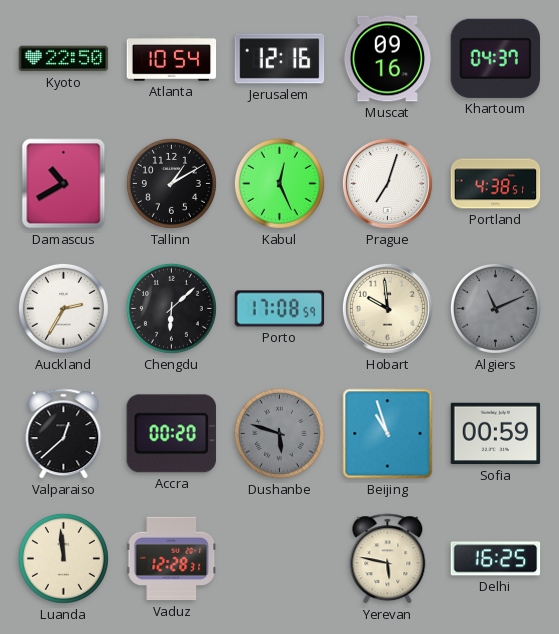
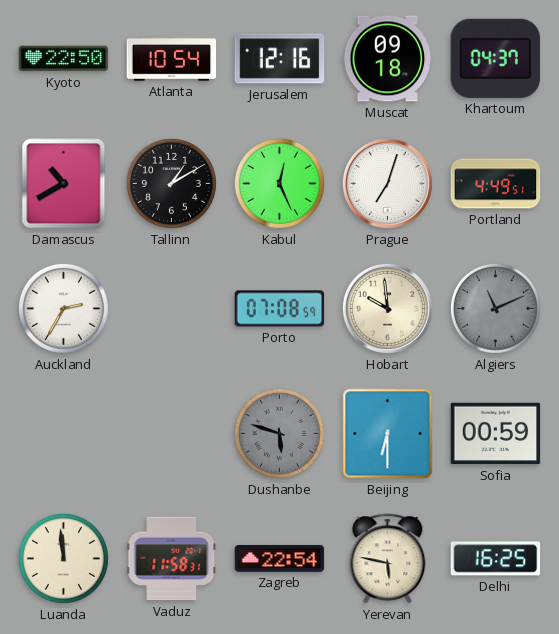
Muscat: 09:16 -> 09:18
Portland: 4:38 -> 4:49
Chengdu: 6:08 -> none
Porto: 17:08 -> 07:08
Valparaiso: 12:38 -> none
Accra: 00:20 -> none
Beijing: 10:57 -> 6:30
Vaduz: 12:28 -> 11:58
Zagreb: none -> 22:54
